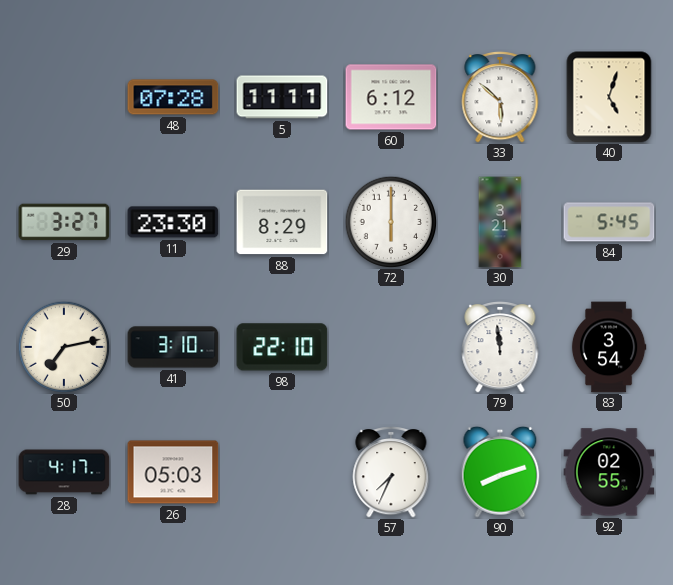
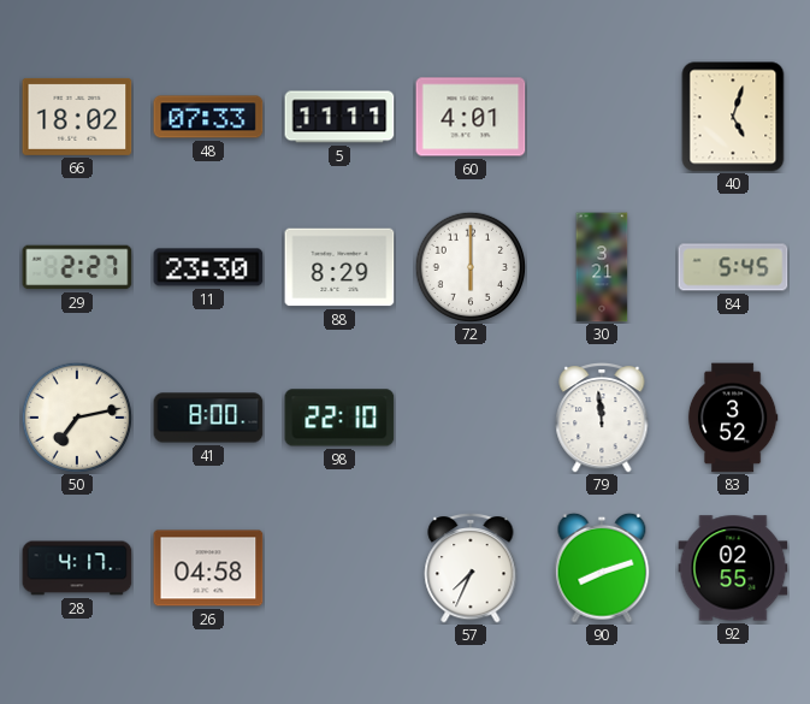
66: none -> 18:02
48: 07:28 -> 07:33
60: 6:12 -> 4:01
33: 5:52 -> none
29: 3:27 -> 2:27
41: 3:10 -> 8:00
83: 3:54 -> 3:52
26: 05:03 -> 04:58
